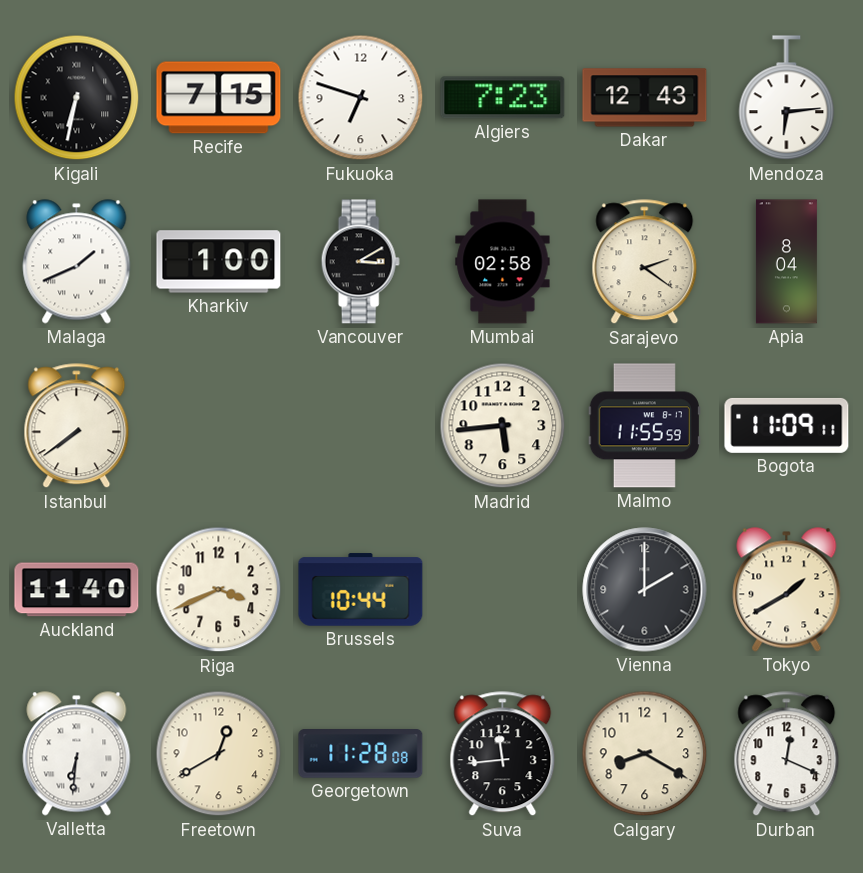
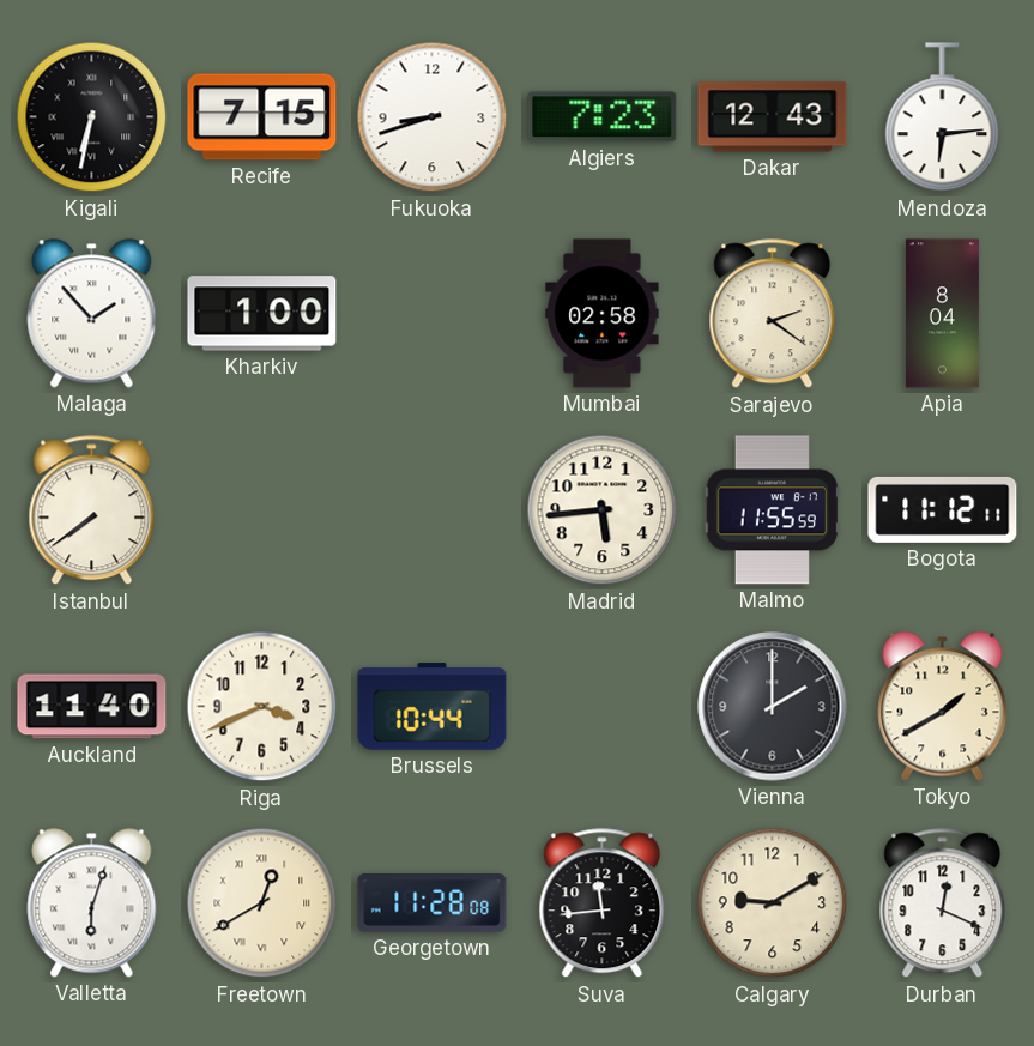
Fukuoka: 6:48 -> 8:42
Malaga: 1:41 -> 1:53
Vancouver: 3:10 -> none
Bogota: 11:09 -> 11:12
Valletta: 6:31 -> 6:03
Freetown numerals: Arabic -> Roman
Calgary: 8:20 -> 9:10
